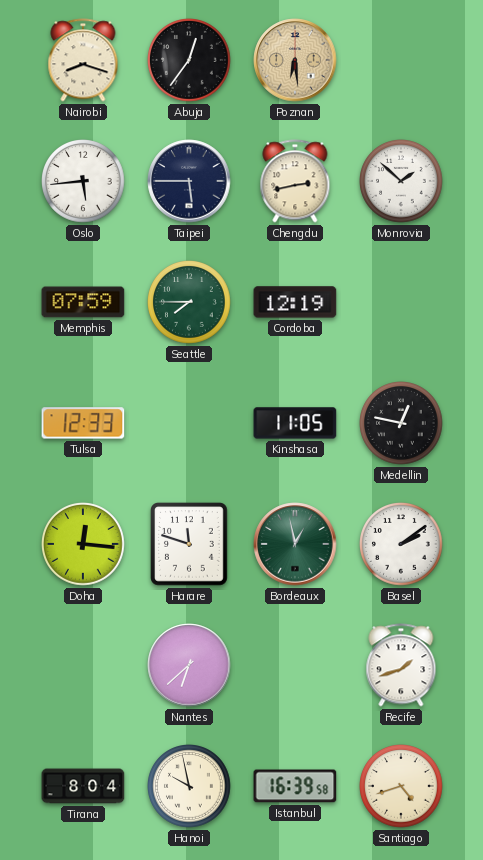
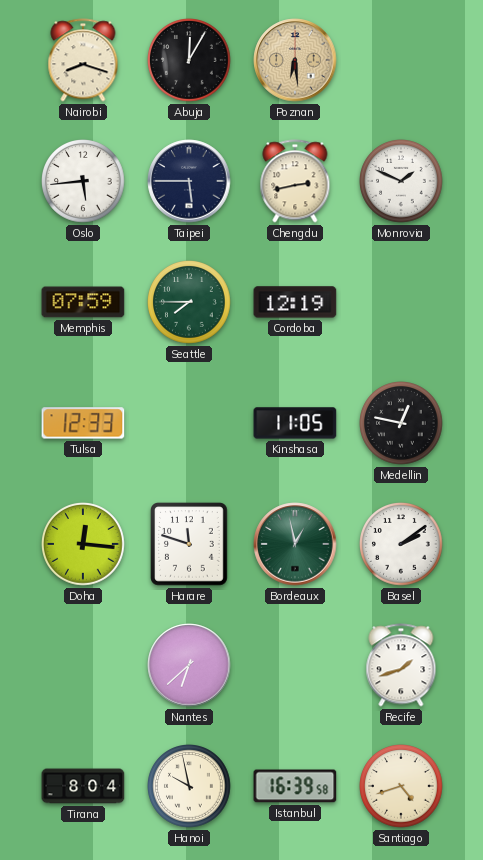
Abuja: 12:36 -> 12:05
Monrovia: 1:52 -> 1:49
